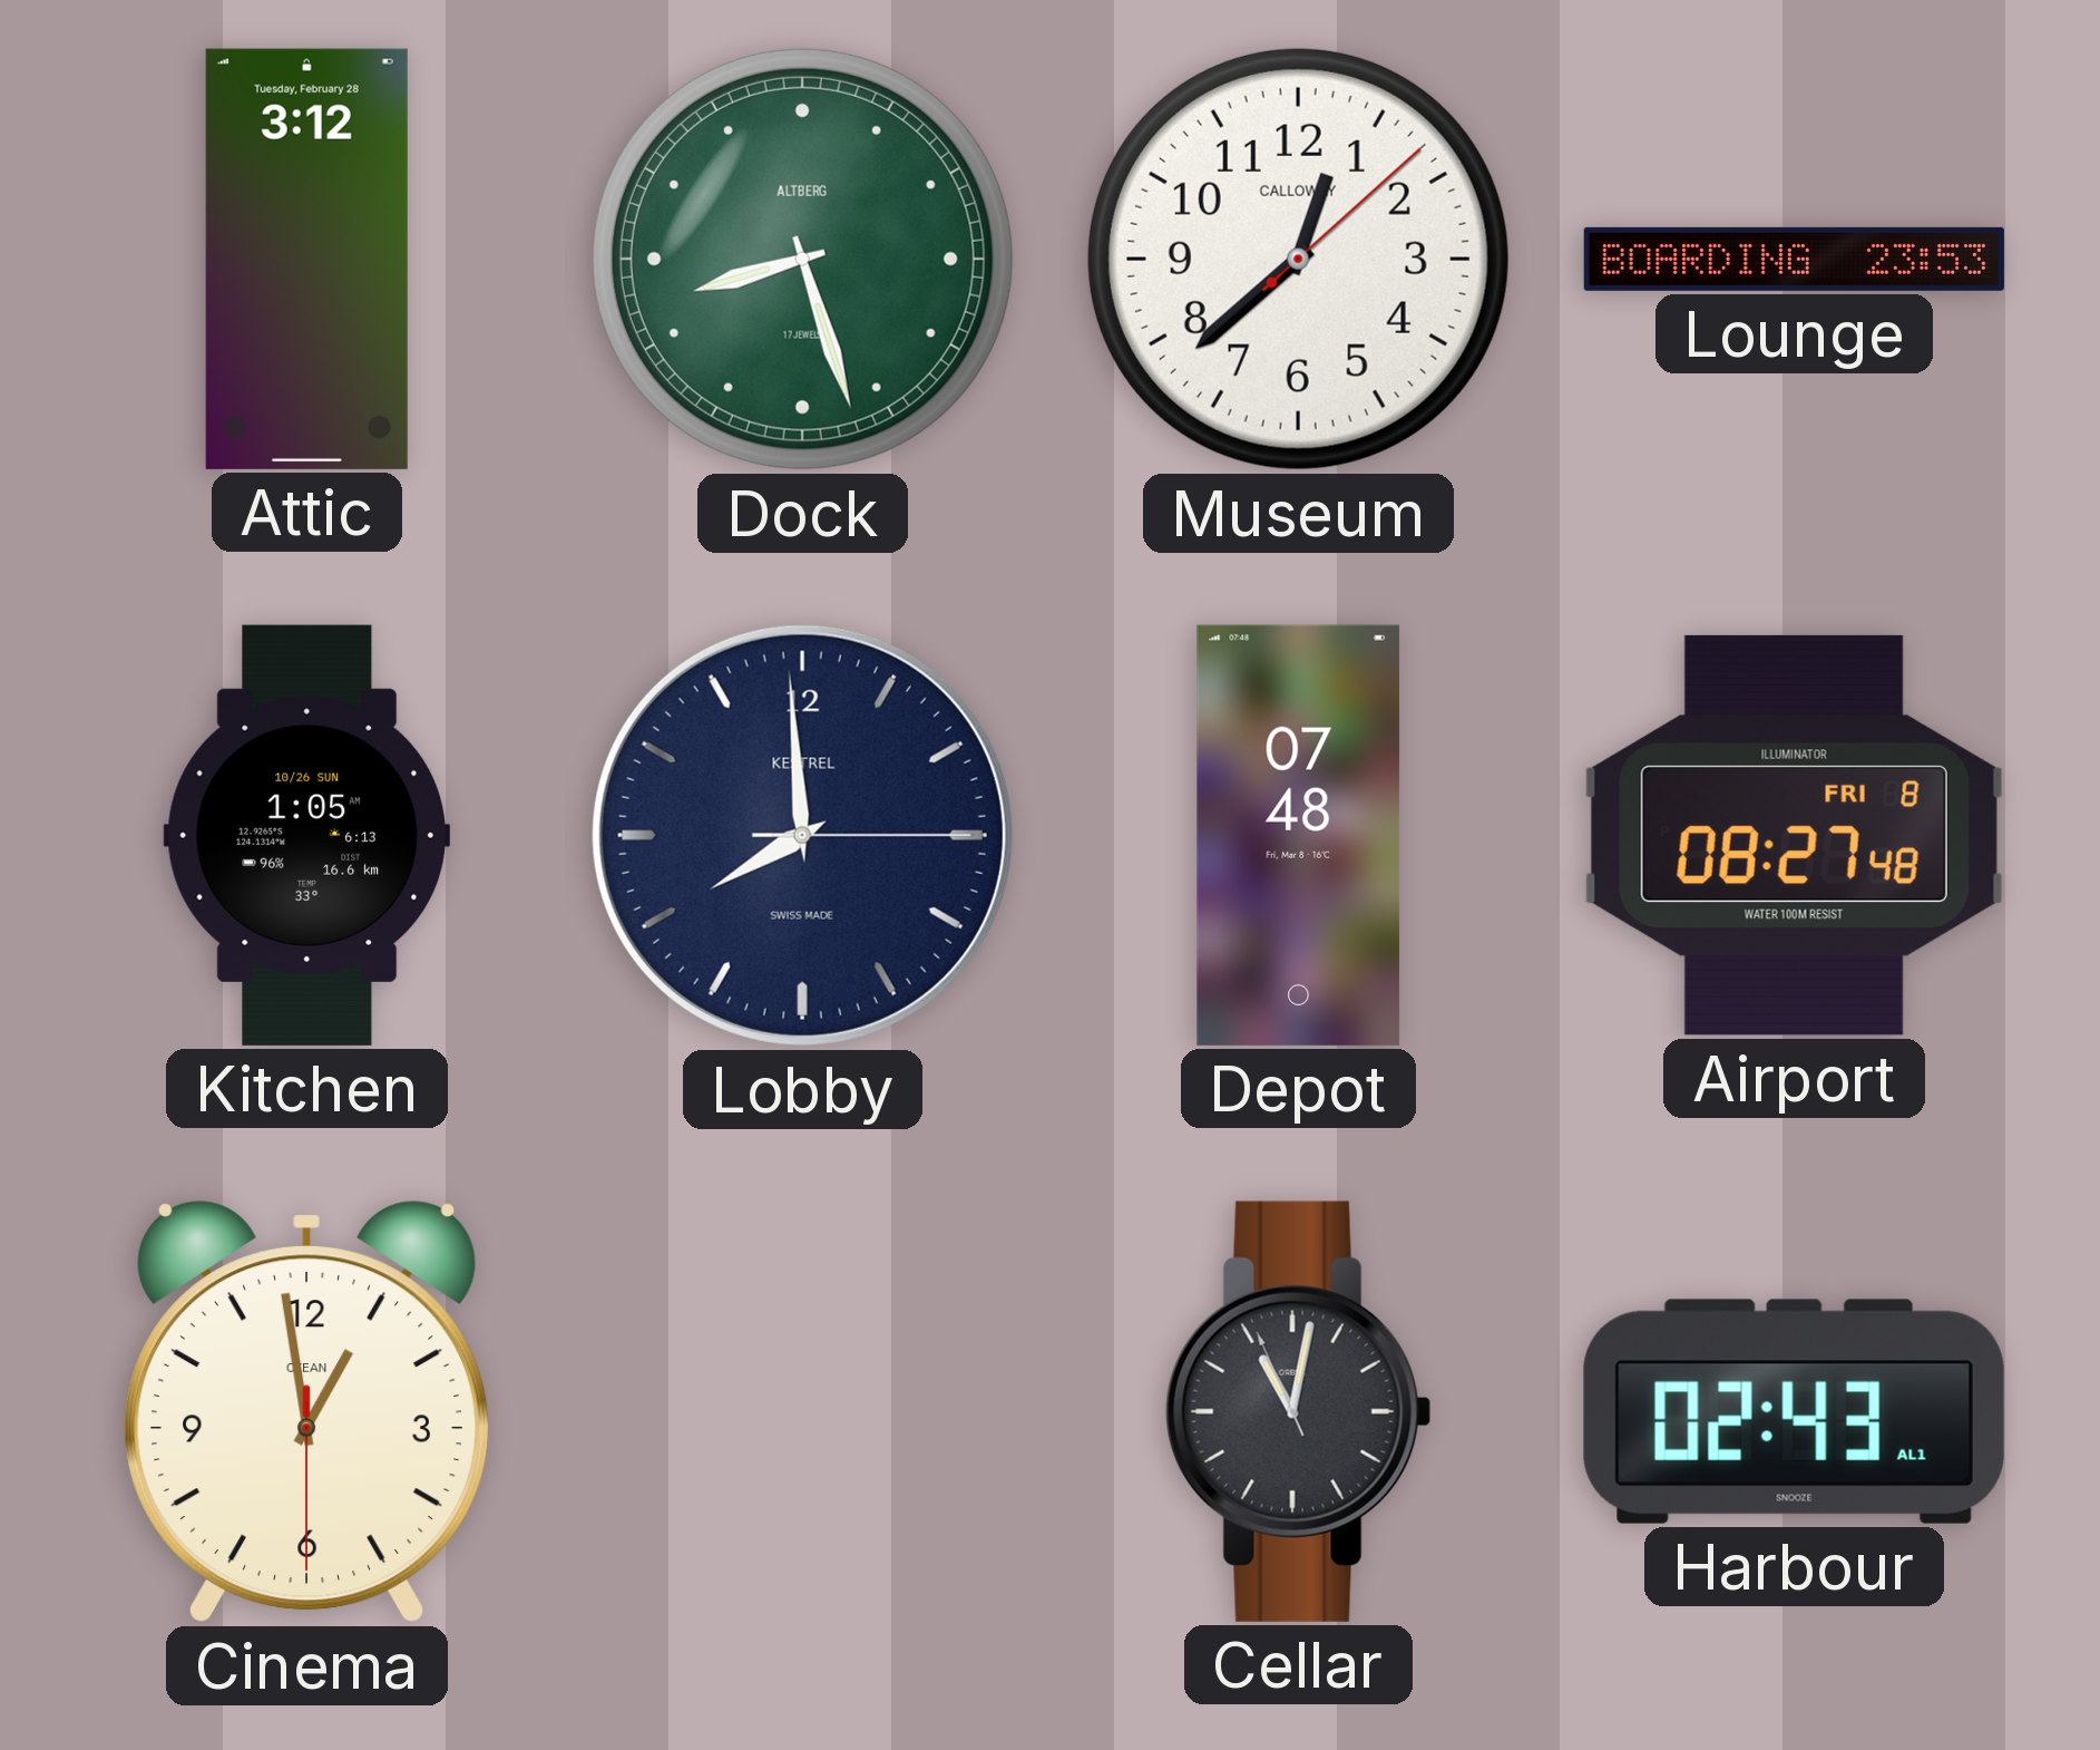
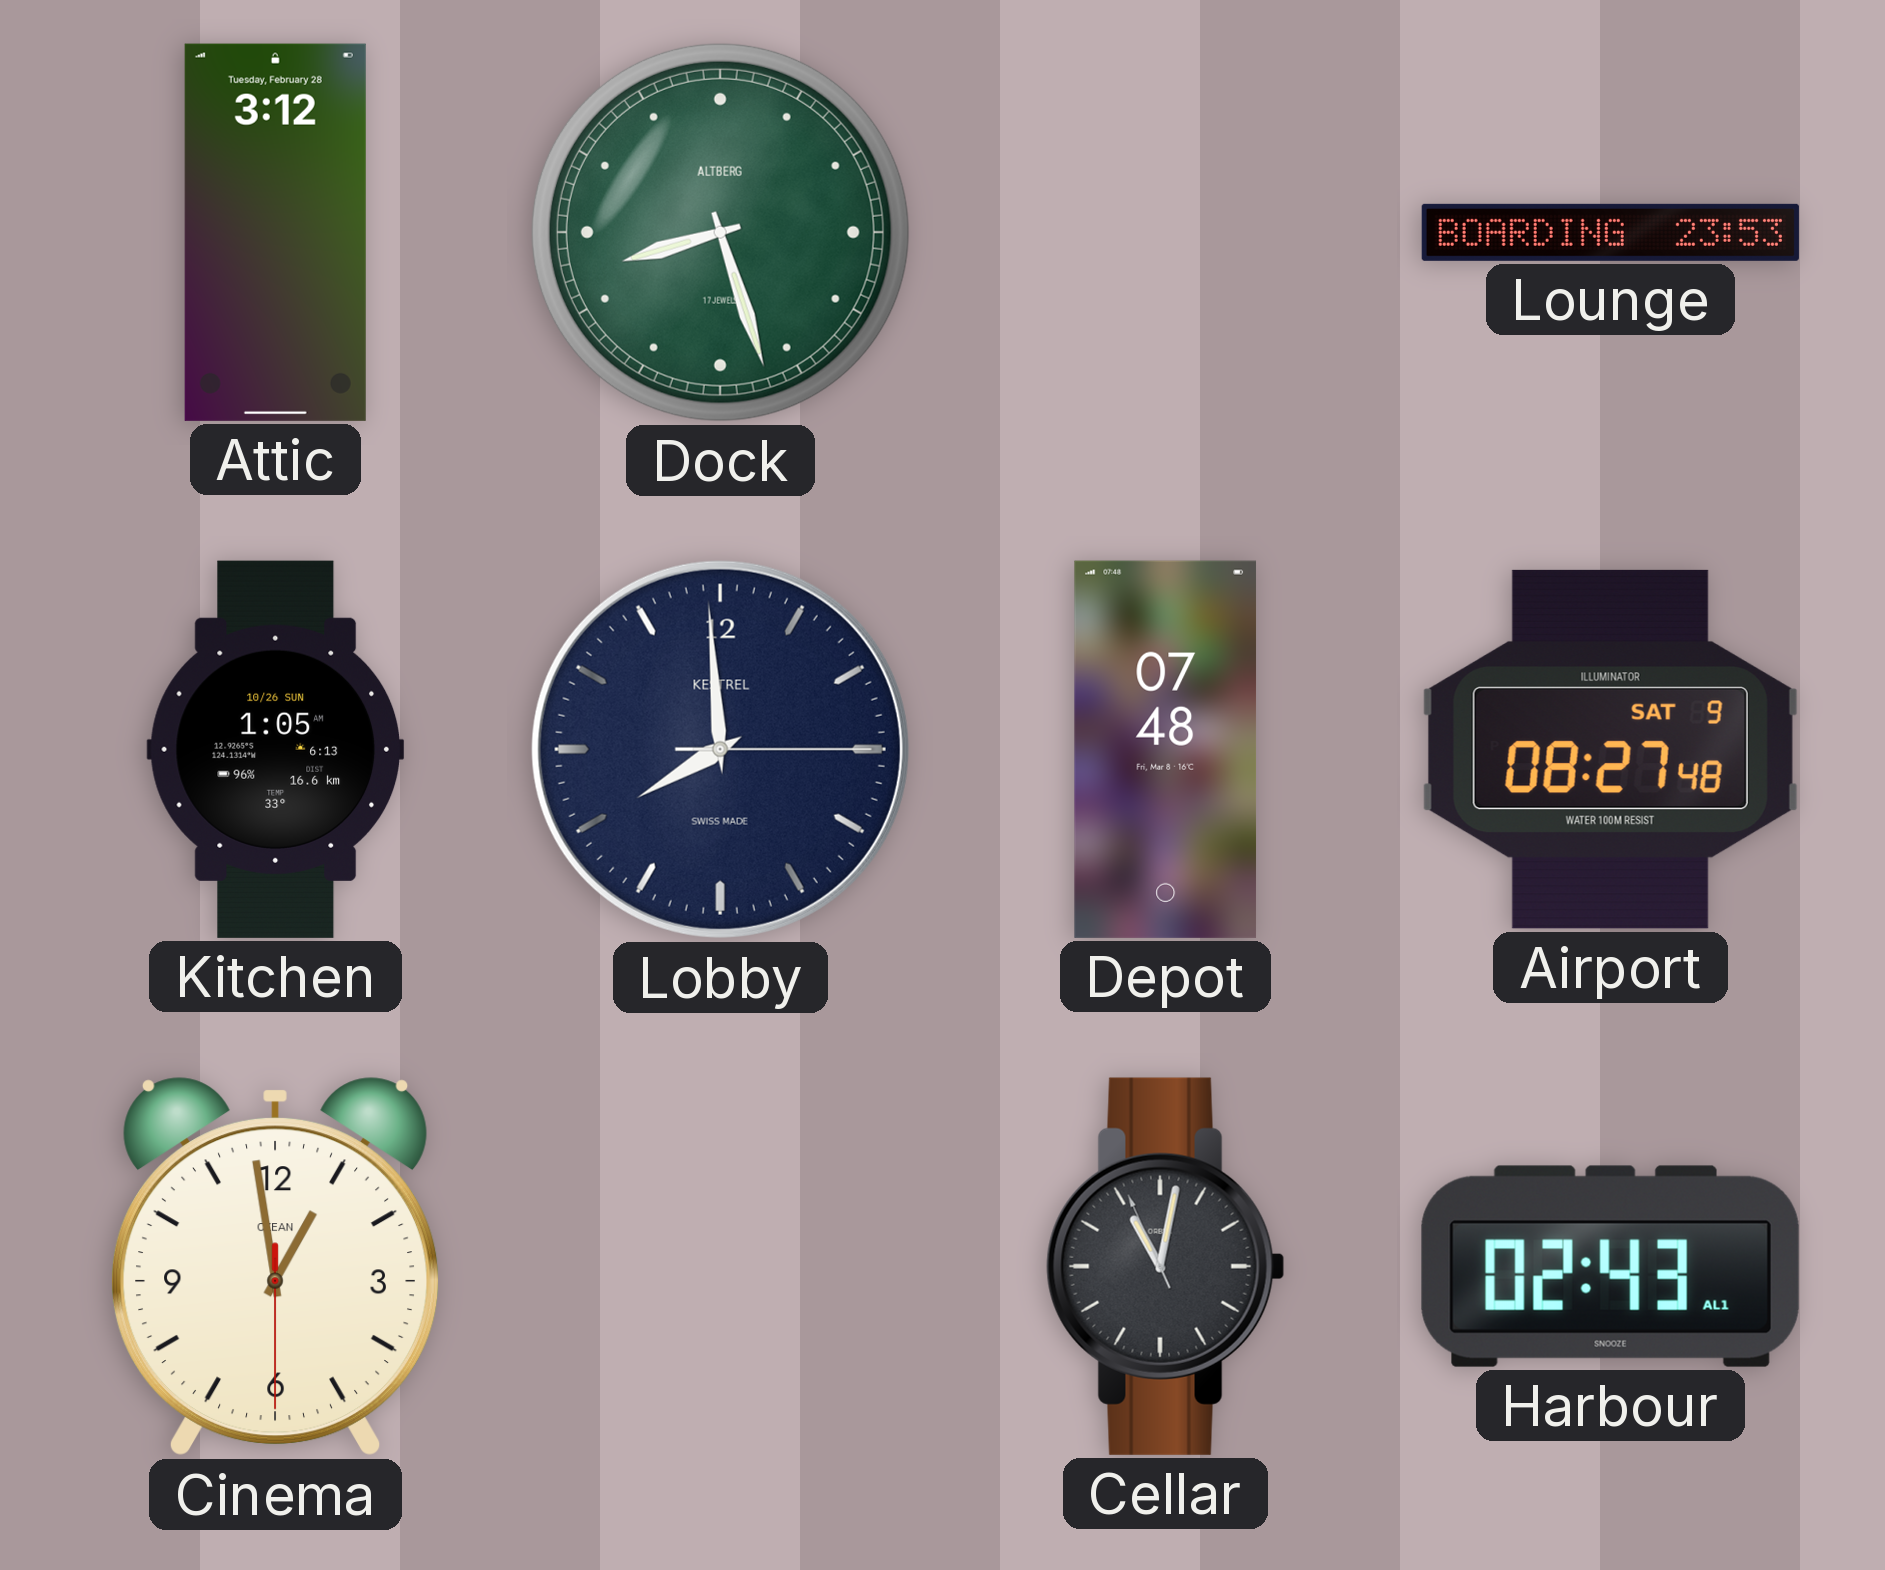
Museum: 12:38 -> none
Airport date: FRI 8 -> SAT 9
